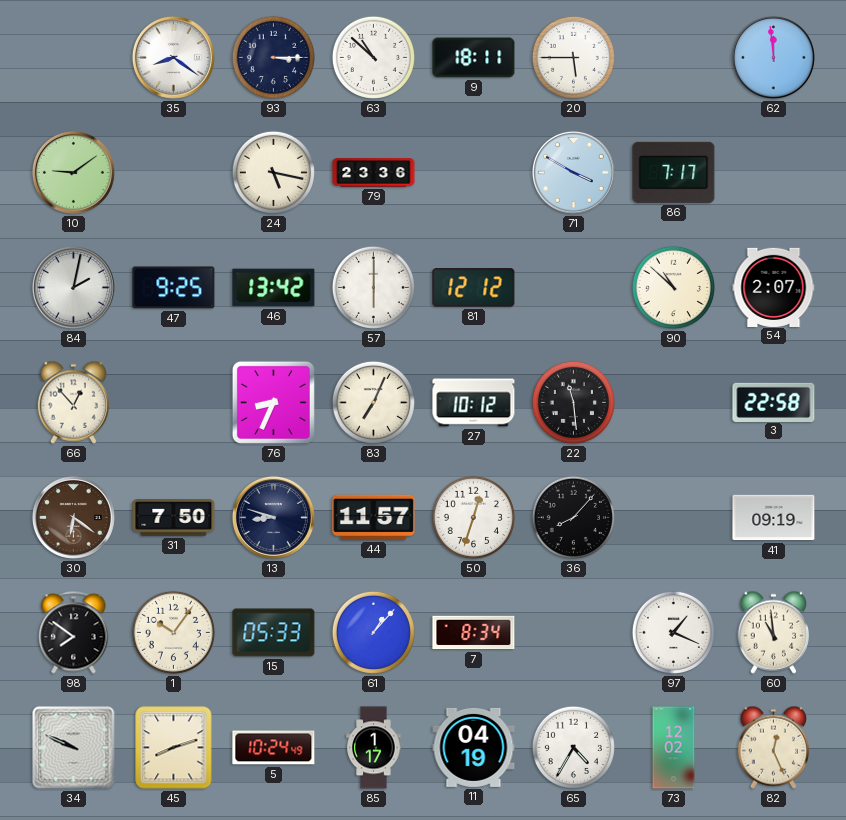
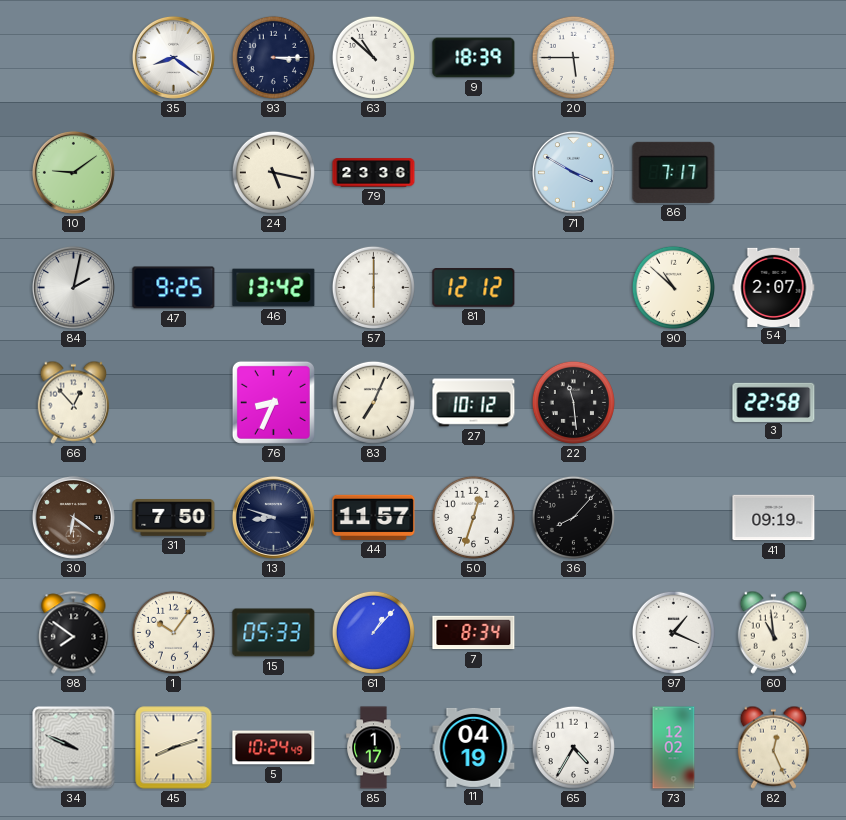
9: 18:11 -> 18:39
62: 11:59 -> none
